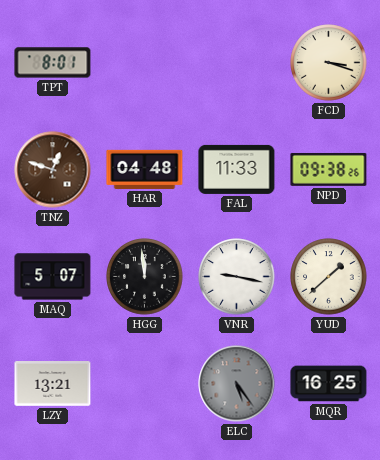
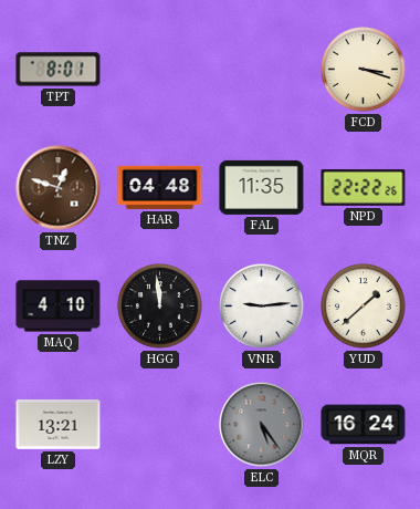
FAL: 11:33 -> 11:35
NPD: 09:38 -> 22:22
MAQ: 5:07 -> 4:10
VNR: 9:17 -> 9:14
MQR: 16:25 -> 16:24
